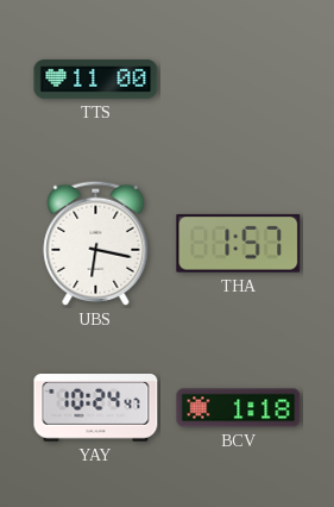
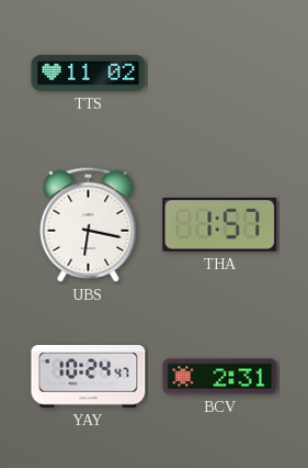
TTS: 11:00 -> 11:02
BCV: 1:18 -> 2:31
